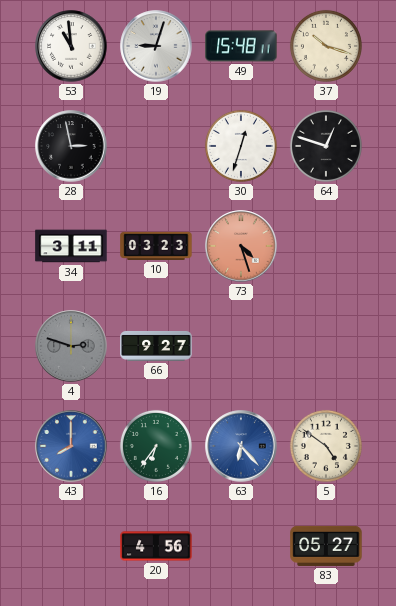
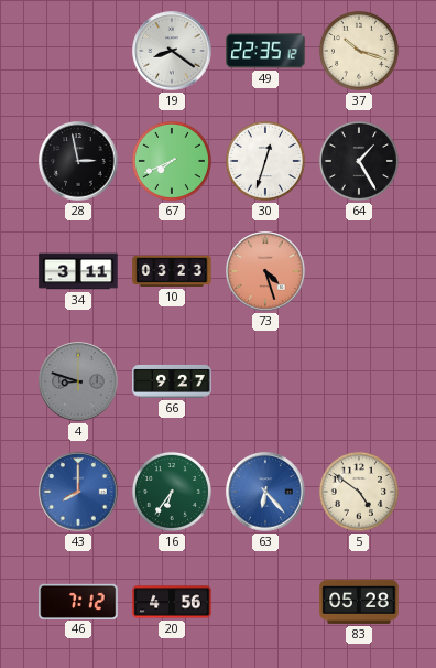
53: 10:59 -> none
19: 9:03 -> 8:21
49: 15:48 -> 22:35
67: none -> 7:41
64: 12:48 -> 1:25
4: 2:48 -> 8:48
46: none -> 7:12
83: 05:27 -> 05:28
